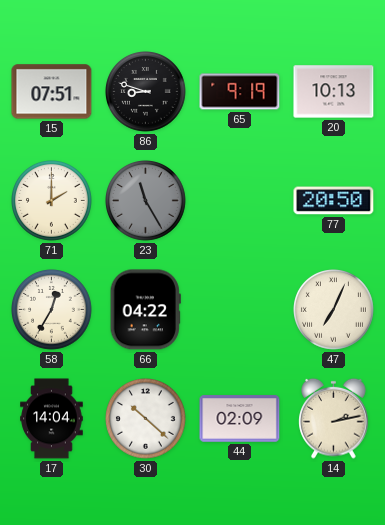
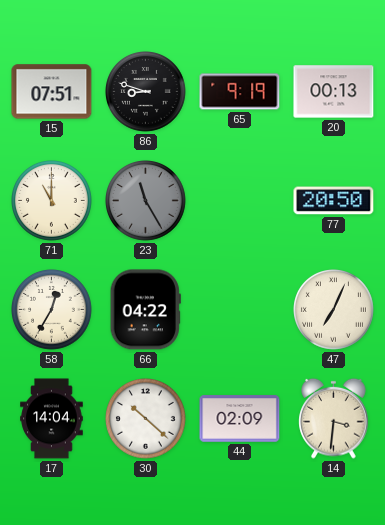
20: 10:13 -> 00:13
71: 2:00 -> 11:00
14: 2:13 -> 3:31
